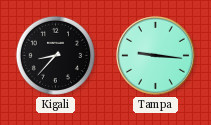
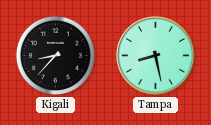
Tampa: 9:16 -> 8:28
